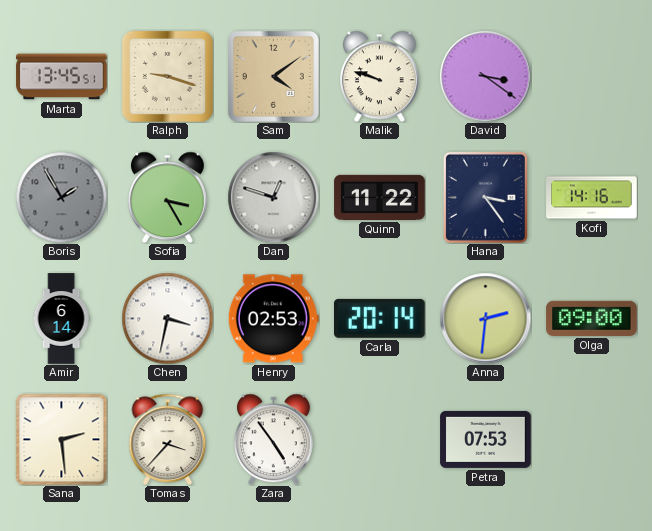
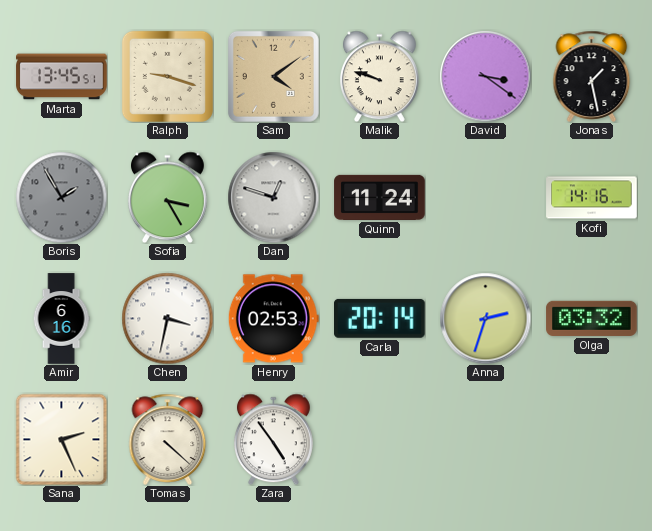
Jonas: none -> 1:28
Quinn: 11:22 -> 11:24
Hana: 3:24 -> none
Amir: 6:14 -> 6:16
Anna: 2:31 -> 2:33
Olga: 09:00 -> 03:32
Sana: 2:29 -> 2:26
Tomas: 3:37 -> 4:22
Petra: 07:53 -> none
